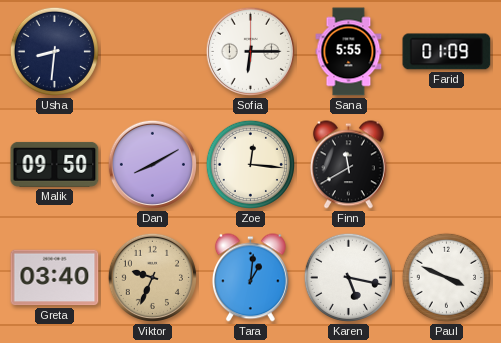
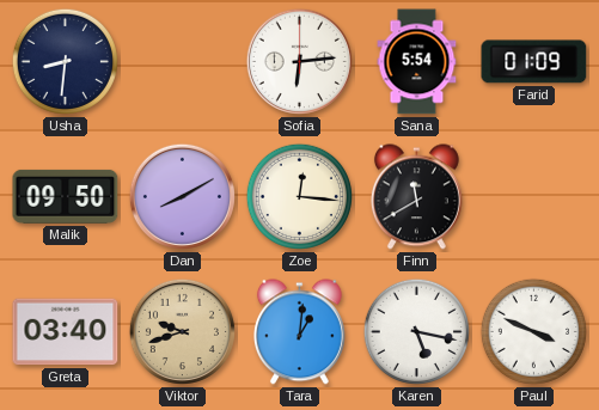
Sofia: 6:15 -> 6:14
Sana: 5:55 -> 5:54
Viktor: 9:34 -> 9:42
